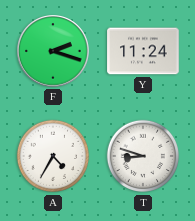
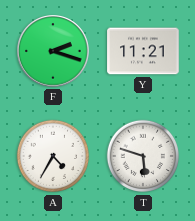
Y: 11:24 -> 11:21
T: 8:48 -> 5:48
